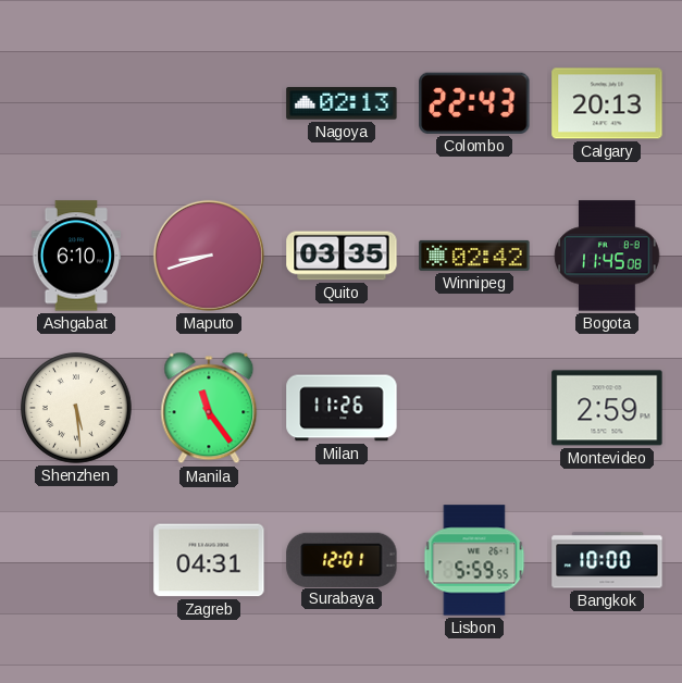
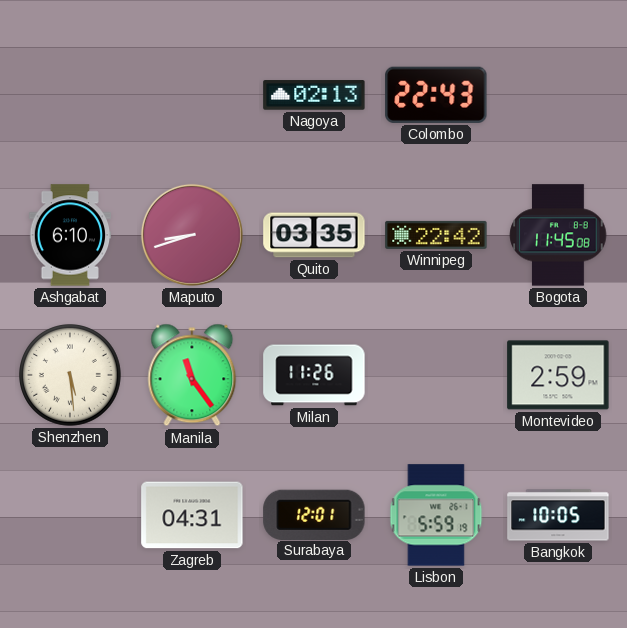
Calgary: 20:13 -> none
Winnipeg: 02:42 -> 22:42
Lisbon: 5:59:55 -> 5:59:19
Bangkok: 10:00 -> 10:05
